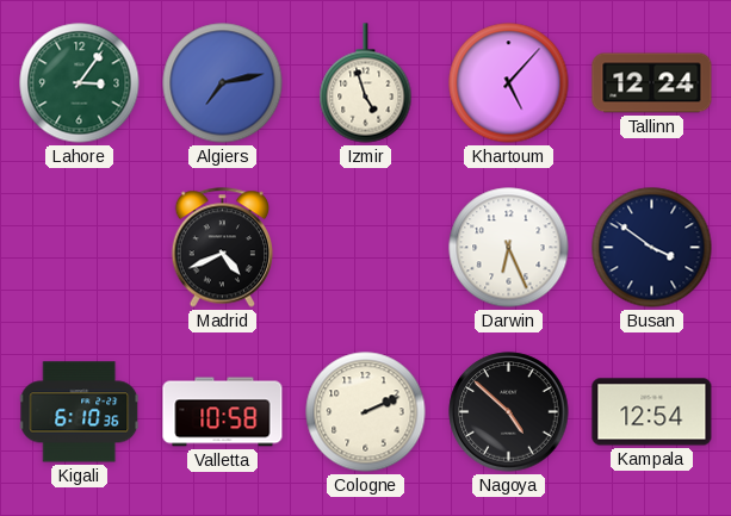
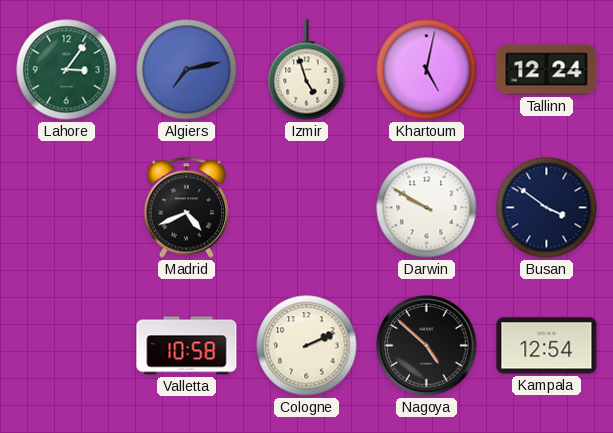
Khartoum: 5:07 -> 5:02
Darwin: 6:26 -> 9:50
Kigali: 6:10 -> none
